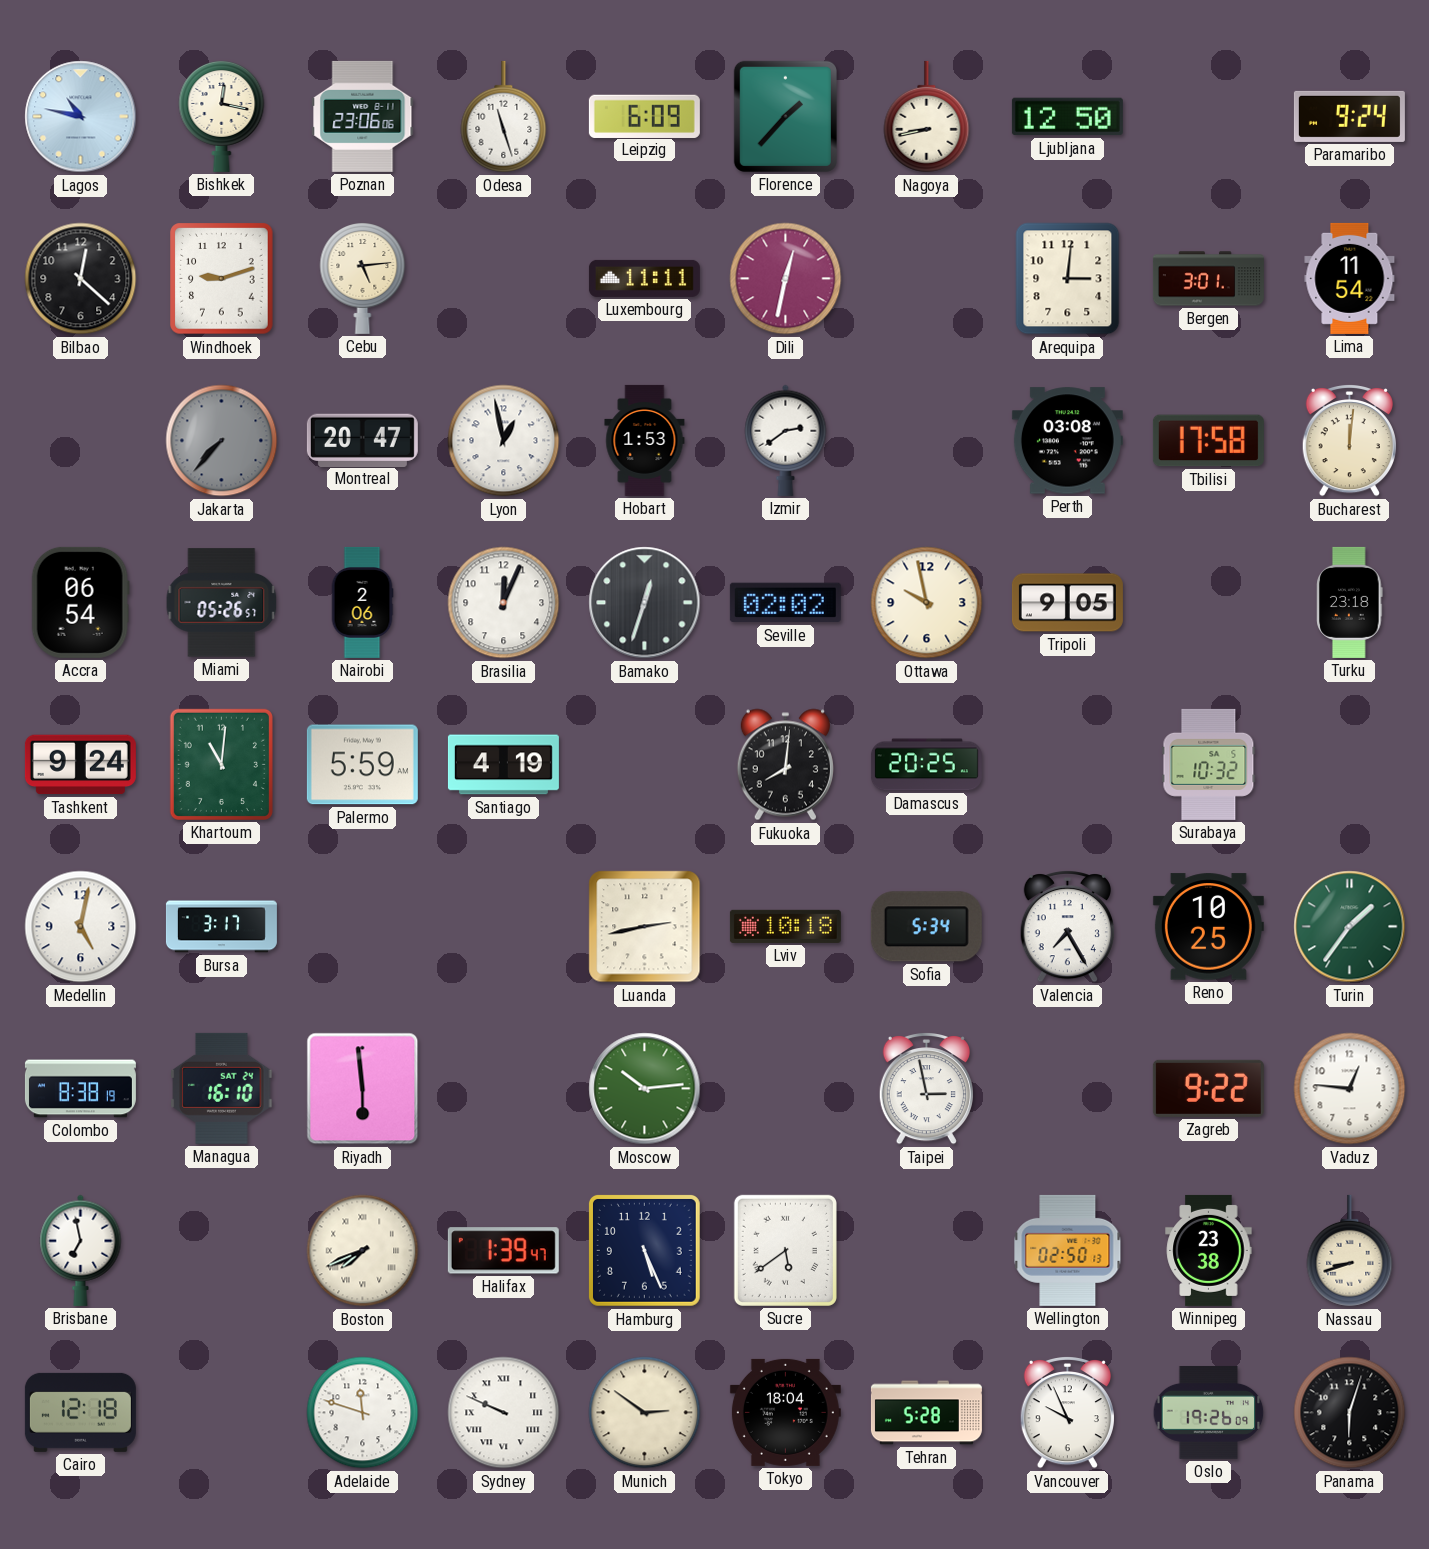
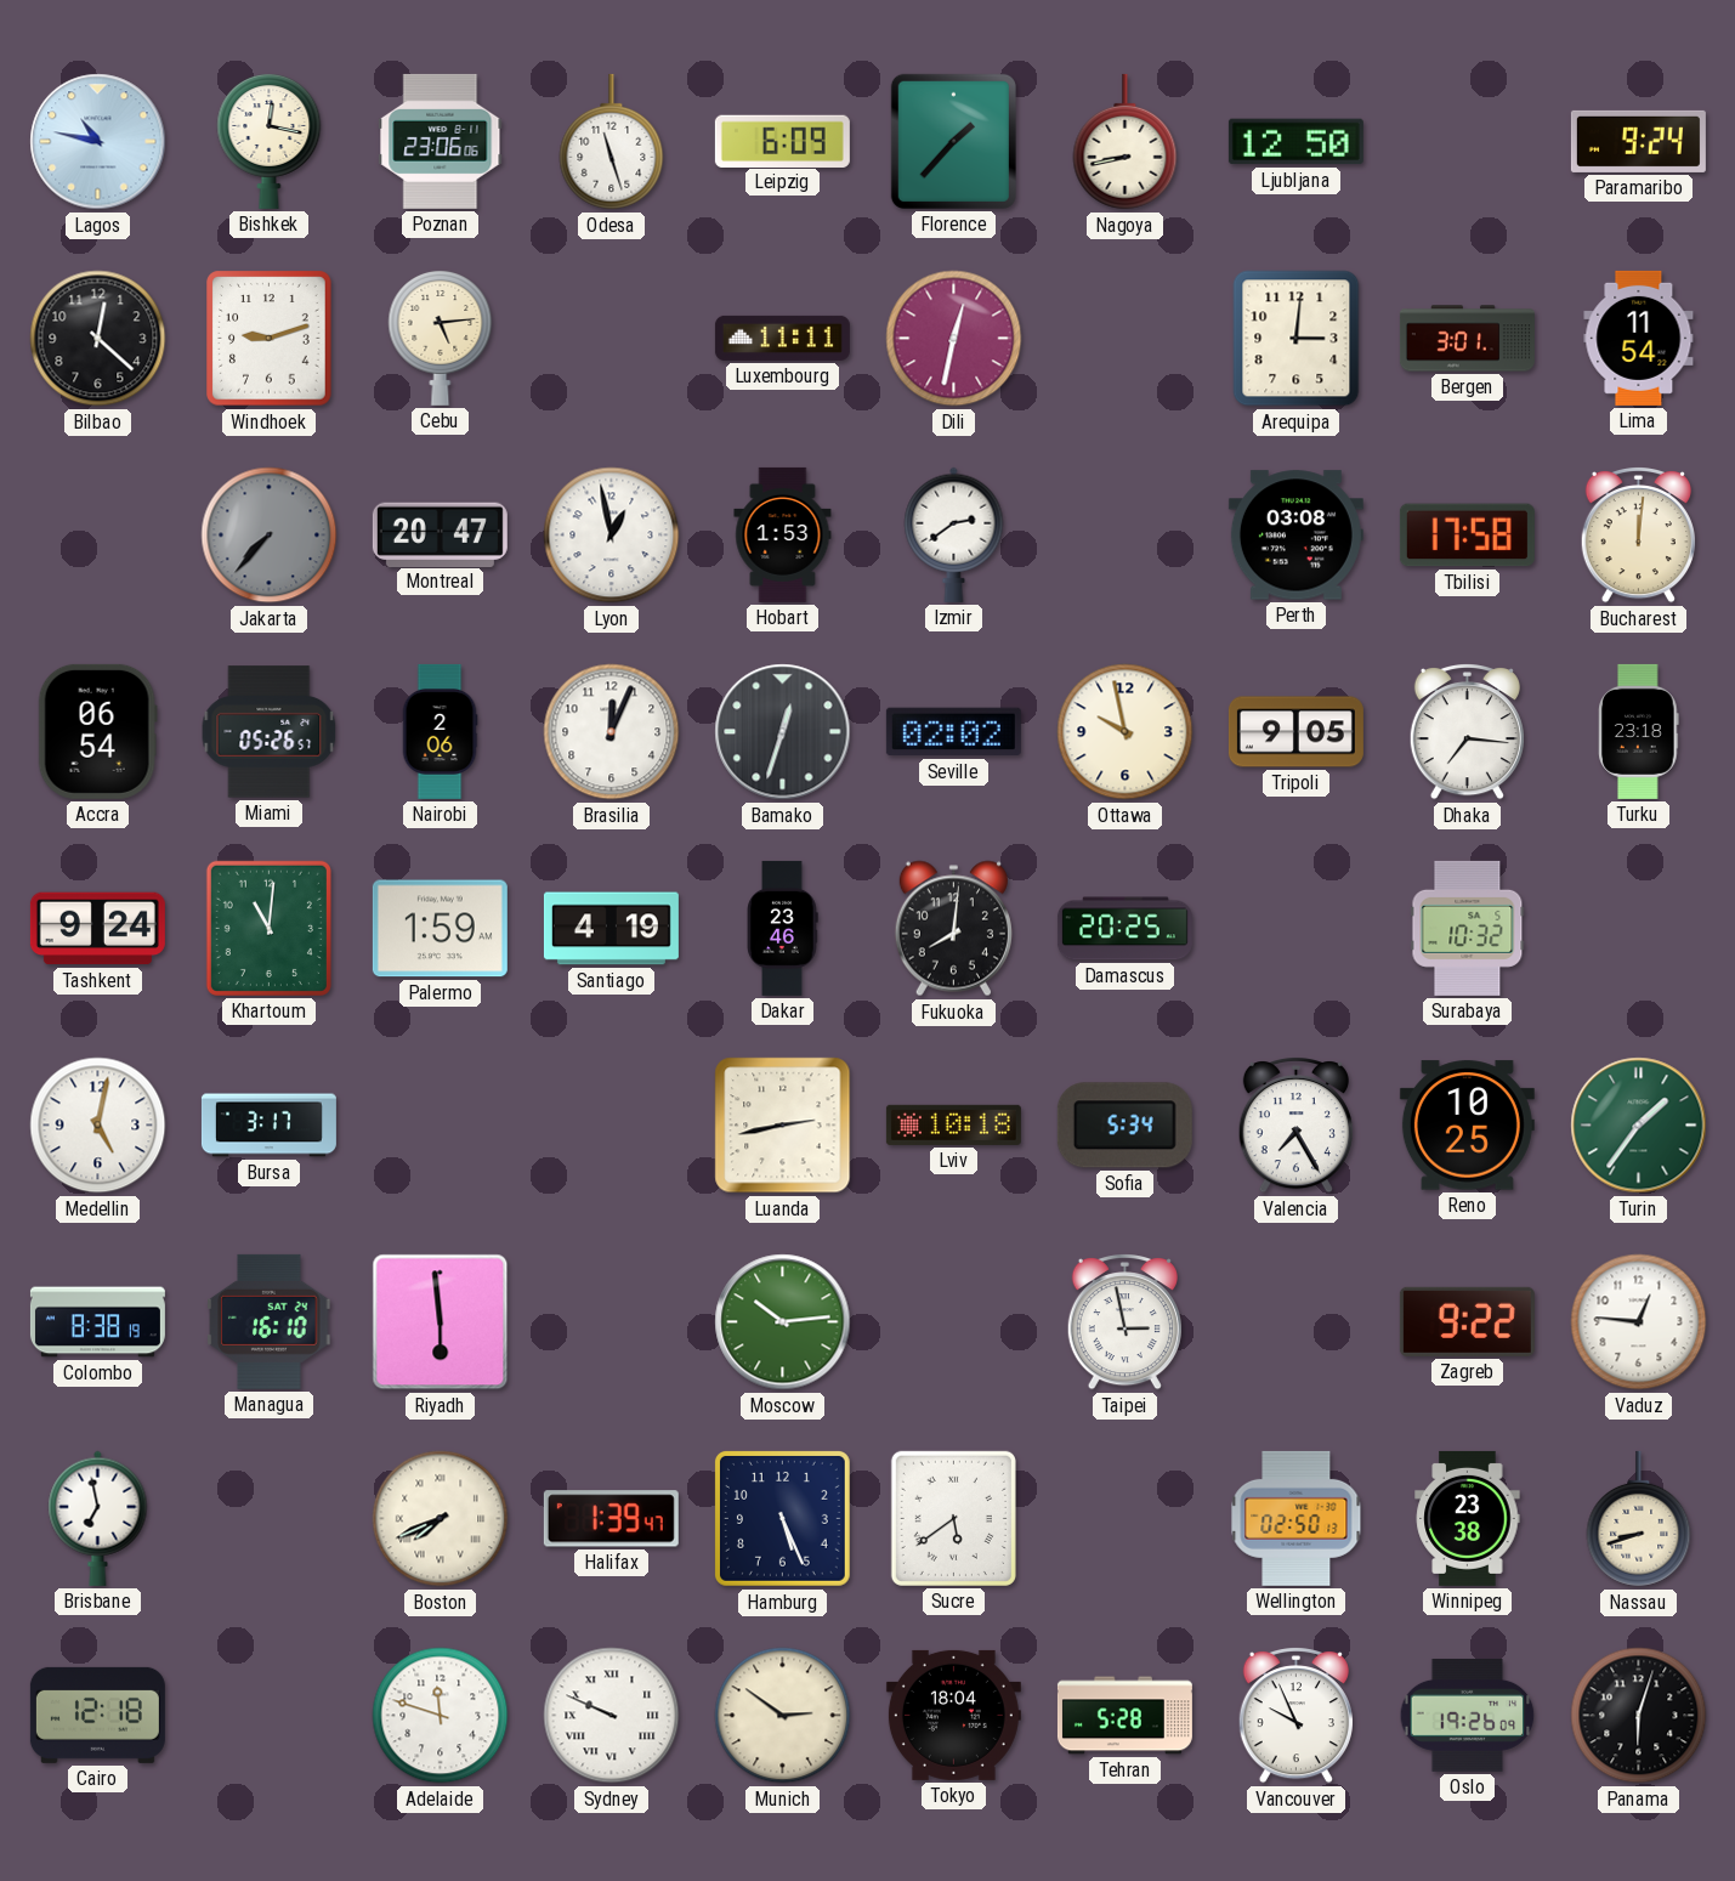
Dhaka: none -> 7:16
Palermo: 5:59 -> 1:59
Dakar: none -> 23:46
